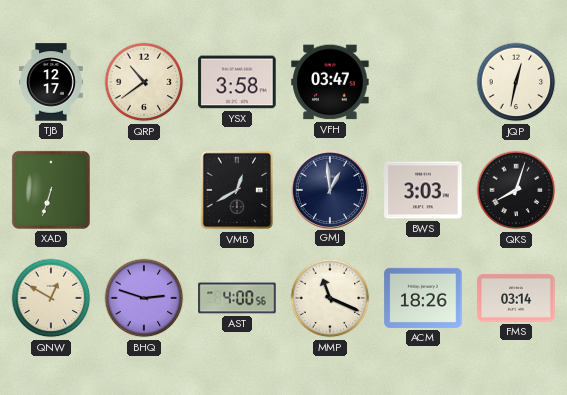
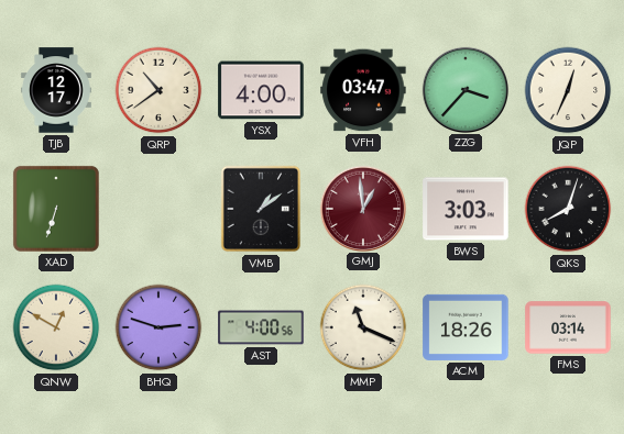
YSX: 3:58 -> 4:00
ZZG: none -> 3:37
JQP: 12:32 -> 12:34
VMB: 12:40 -> 1:09
GMJ dial: navy -> burgundy
